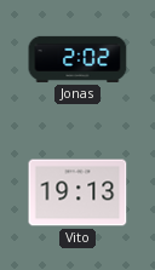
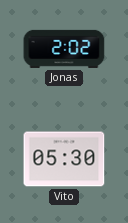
Vito: 19:13 -> 05:30
